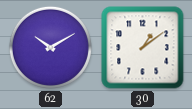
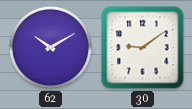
30: 1:09 -> 9:09
